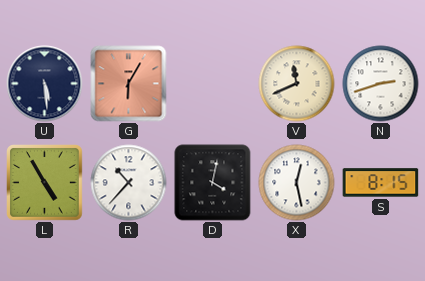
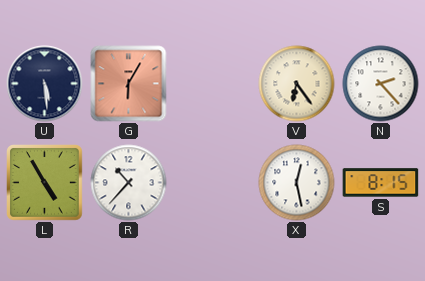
V: 11:41 -> 6:24
N: 2:42 -> 2:23
D: 4:02 -> none
